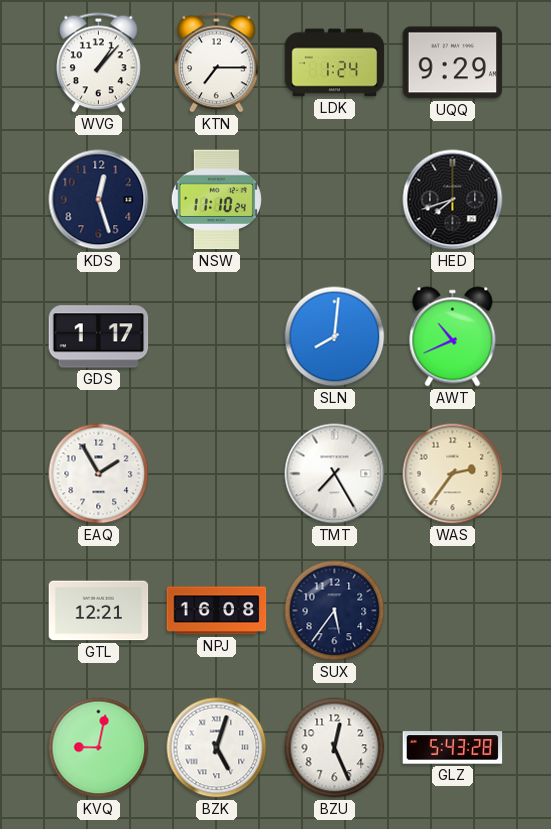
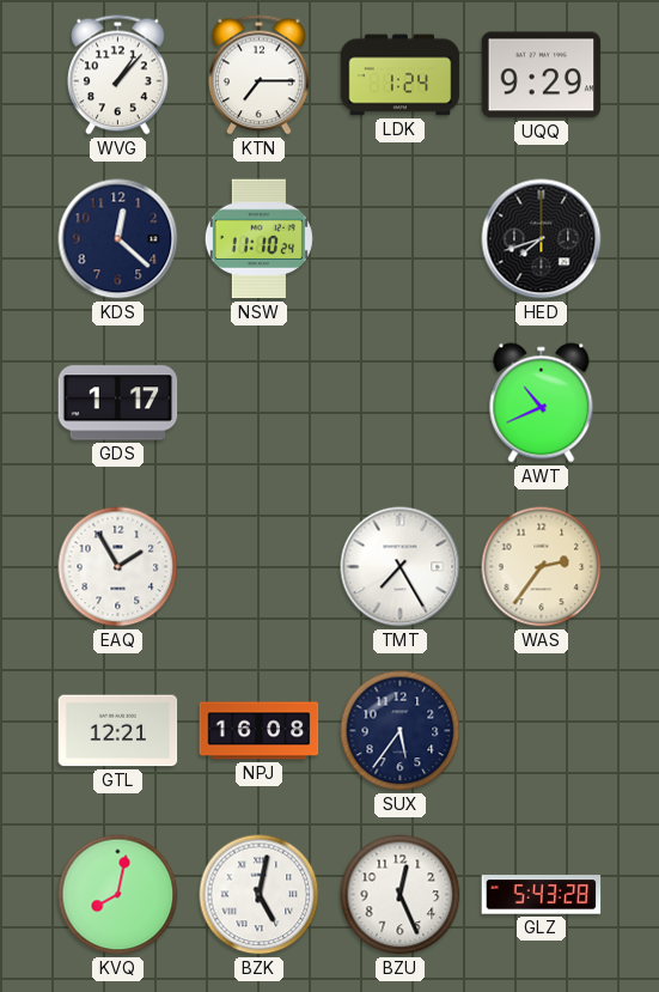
KDS: 12:27 -> 12:22
SLN: 8:01 -> none
KVQ: 9:02 -> 8:02
BZK: 5:03 -> 5:02
